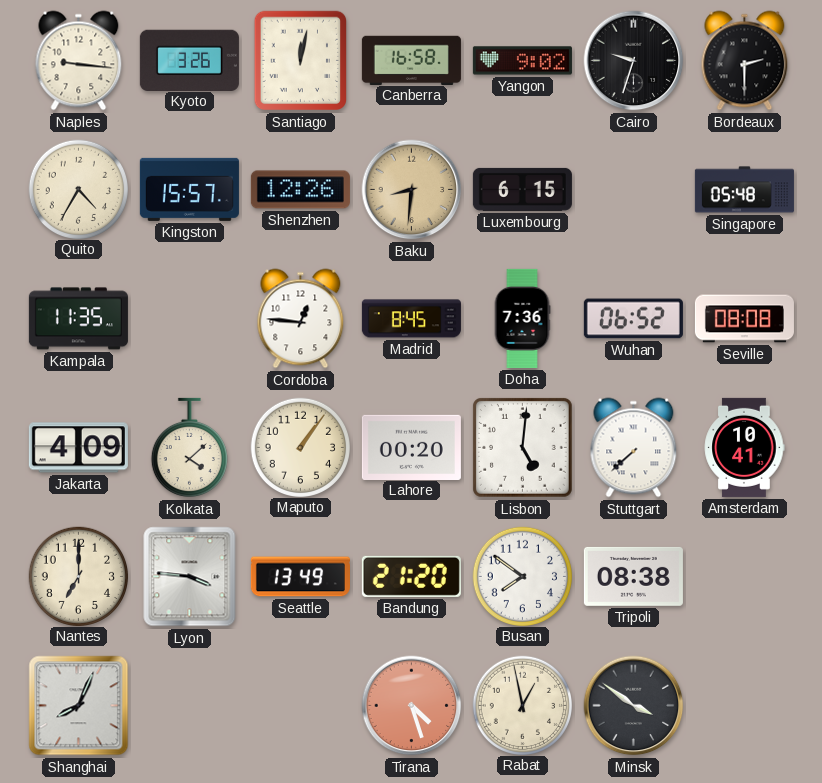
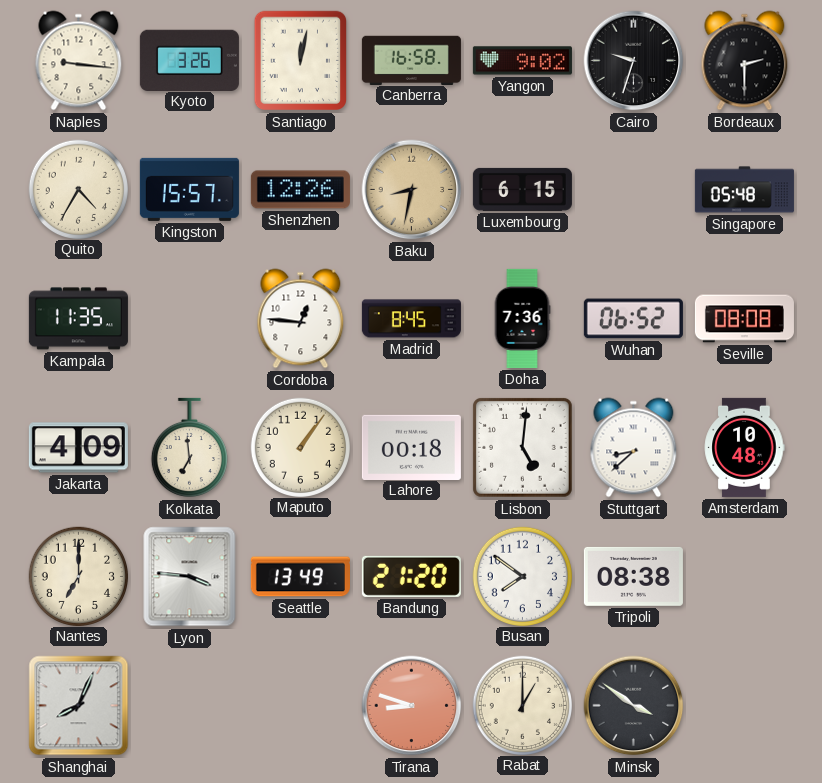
Baku: 8:31 -> 8:32
Kolkata: 4:08 -> 6:59
Lahore: 00:20 -> 00:18
Stuttgart: 7:38 -> 8:38
Amsterdam: 10:41 -> 10:48
Tirana: 4:27 -> 8:48
Rabat: 12:58 -> 1:00
